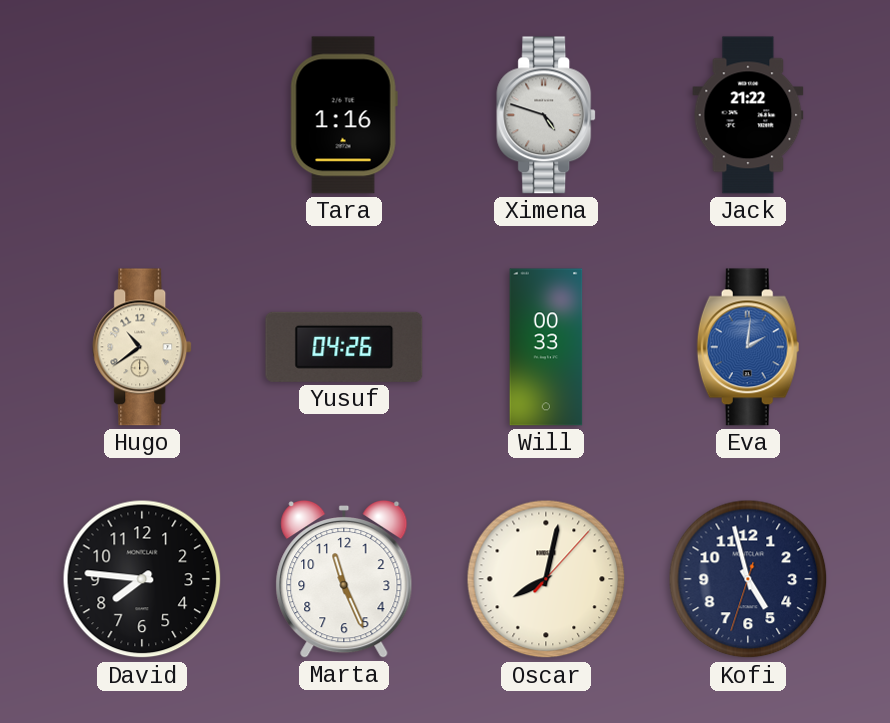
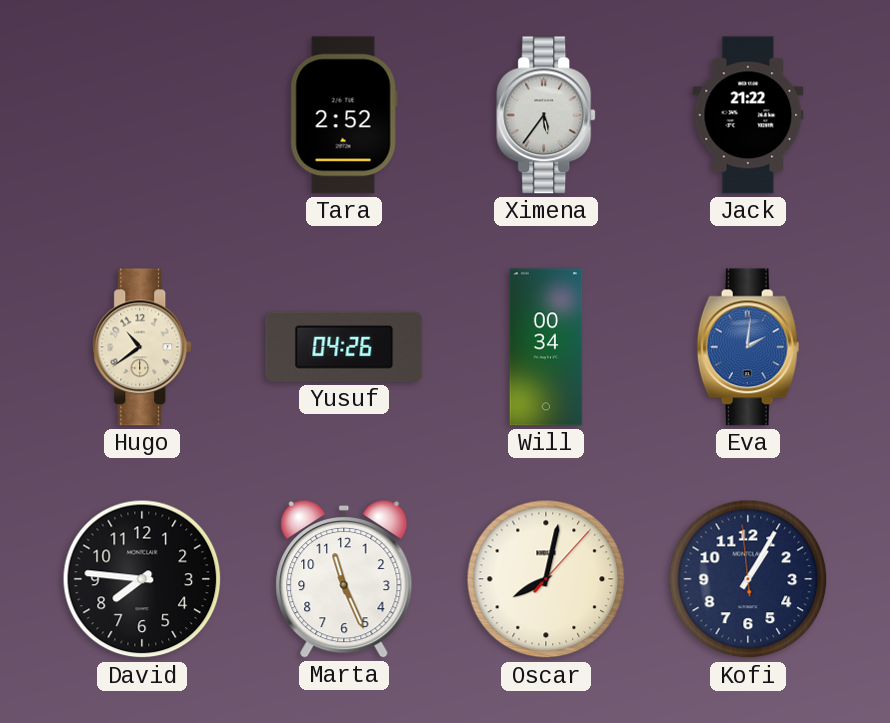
Tara: 1:16 -> 2:52
Ximena: 4:48 -> 5:36
Will: 00:33 -> 00:34
Kofi: 4:57 -> 1:04
